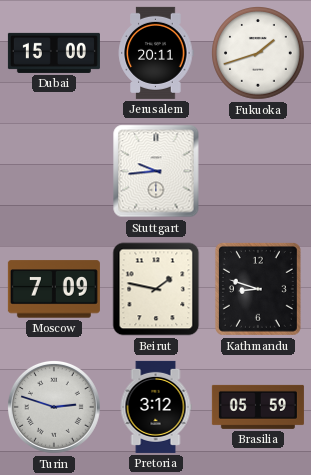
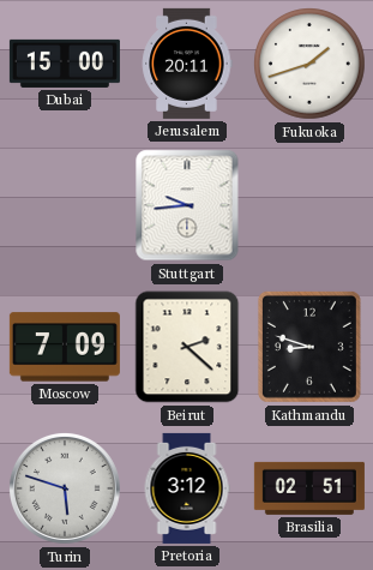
Beirut: 1:47 -> 2:22
Turin: 2:48 -> 5:48
Brasilia: 05:59 -> 02:51
